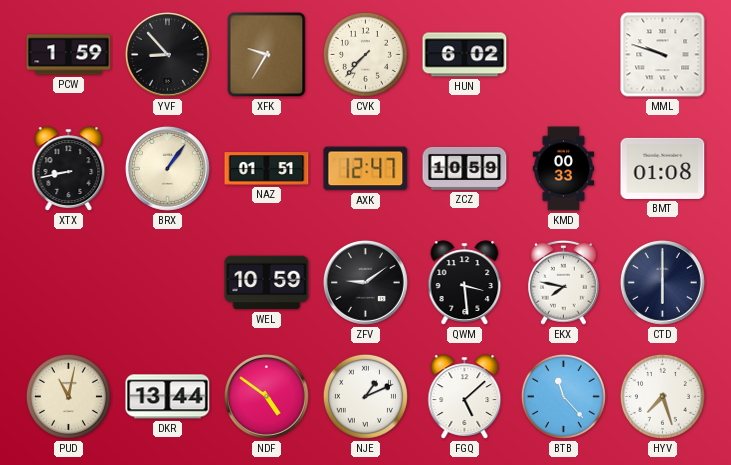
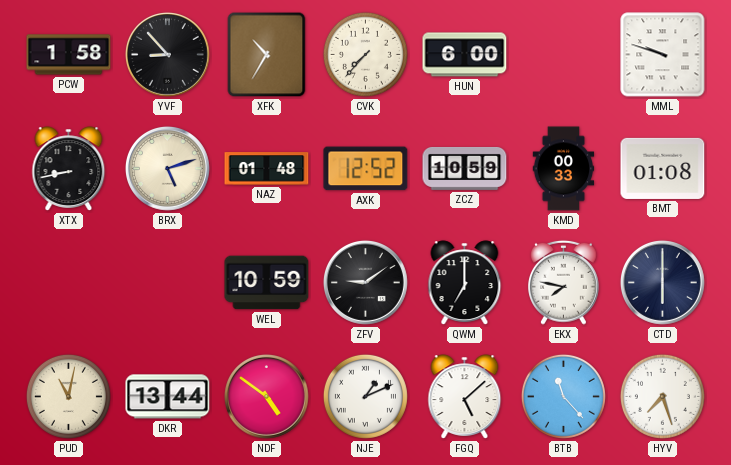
PCW: 1:59 -> 1:58
XFK: 9:35 -> 10:35
HUN: 6:02 -> 6:00
BRX: 1:06 -> 5:12
NAZ: 01:51 -> 01:48
AXK: 12:47 -> 12:52
QWM: 3:29 -> 7:00
